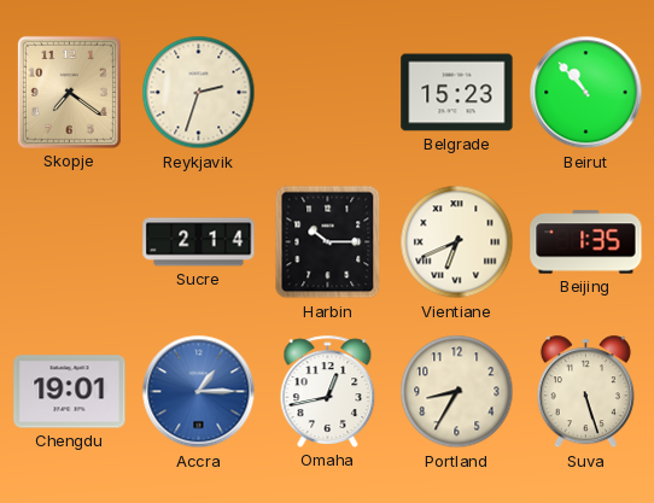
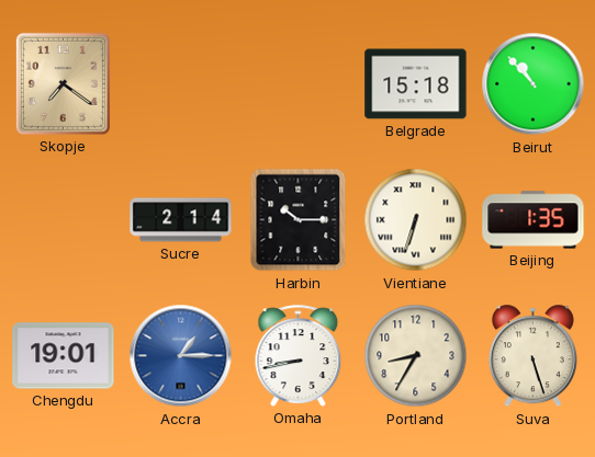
Reykjavik: 2:33 -> none
Belgrade: 15:23 -> 15:18
Vientiane: 6:41 -> 6:33
Omaha: 12:43 -> 8:43
